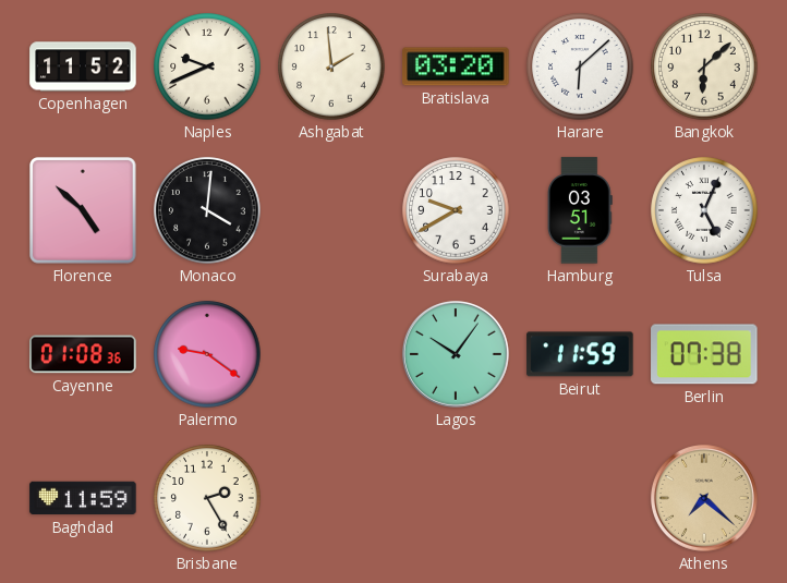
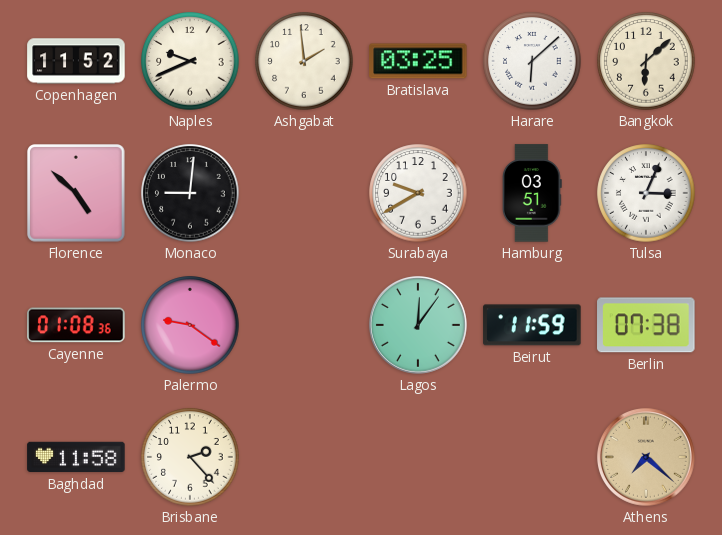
Bratislava: 03:20 -> 03:25
Monaco: 4:01 -> 9:01
Tulsa: 5:04 -> 3:04
Lagos: 10:06 -> 12:06
Baghdad: 11:59 -> 11:58
Brisbane: 2:25 -> 2:23
